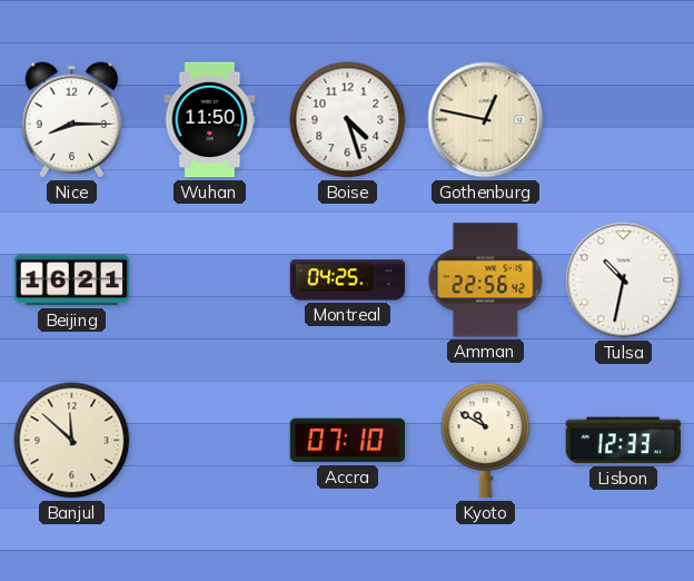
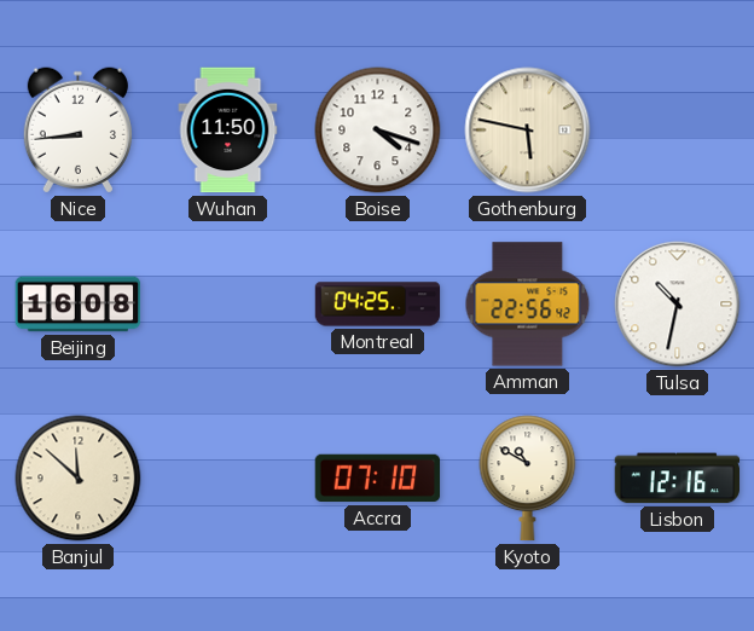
Nice: 8:15 -> 8:44
Boise: 4:27 -> 4:18
Gothenburg: 12:47 -> 5:47
Beijing: 16:21 -> 16:08
Lisbon: 12:33 -> 12:16
